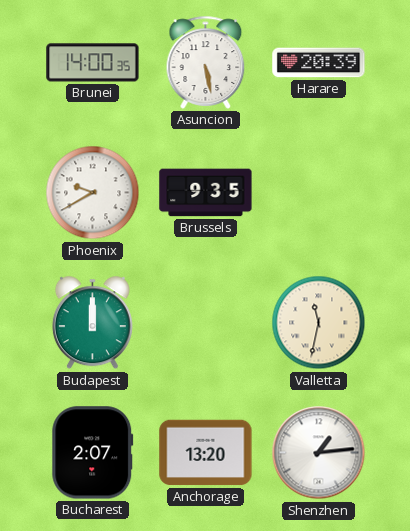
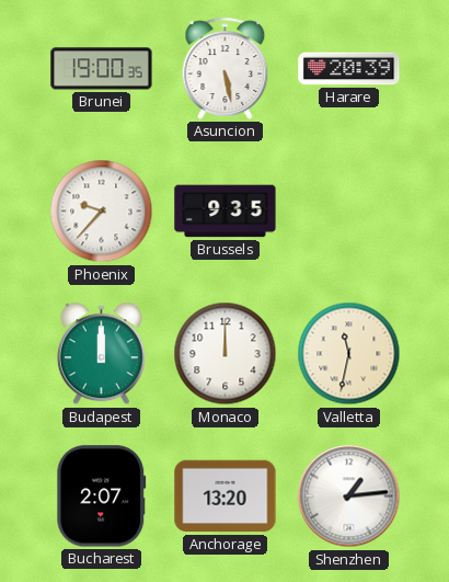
Brunei: 14:00 -> 19:00
Phoenix: 9:40 -> 9:37
Monaco: none -> 12:00
